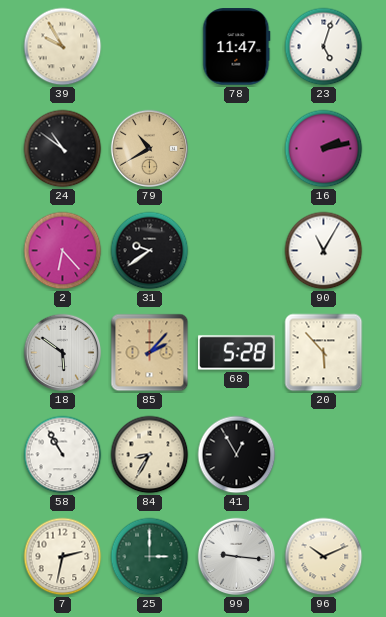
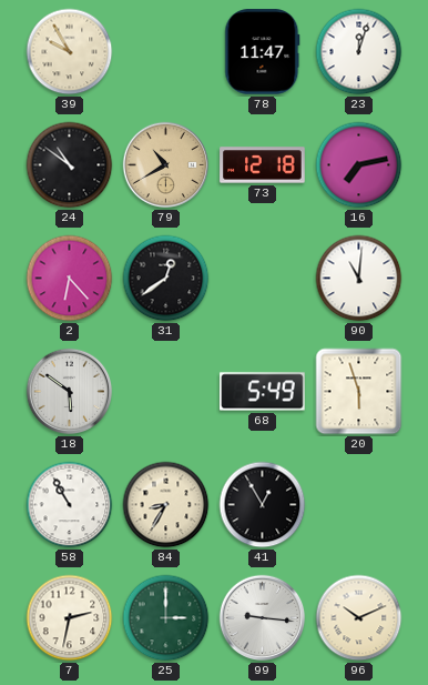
23: 5:03 -> 12:03
73: none -> 12:18
16: 2:13 -> 7:13
31: 9:39 -> 12:39
90: 11:05 -> 11:01
85: 2:07 -> none
68: 5:28 -> 5:49
20: 5:53 -> 5:57
